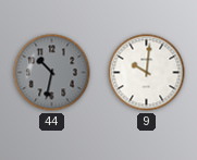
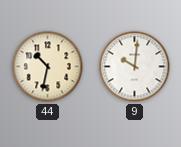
44 dial: grey -> cream
